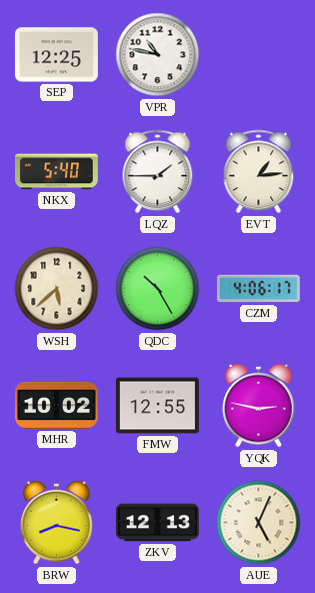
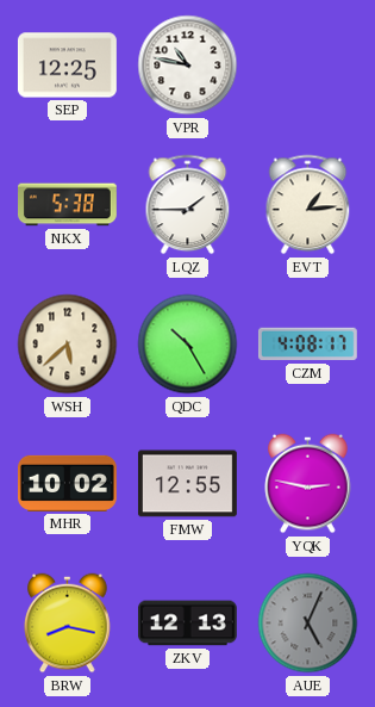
NKX: 5:40 -> 5:38
CZM: 4:06 -> 4:08
AUE dial: cream -> grey
